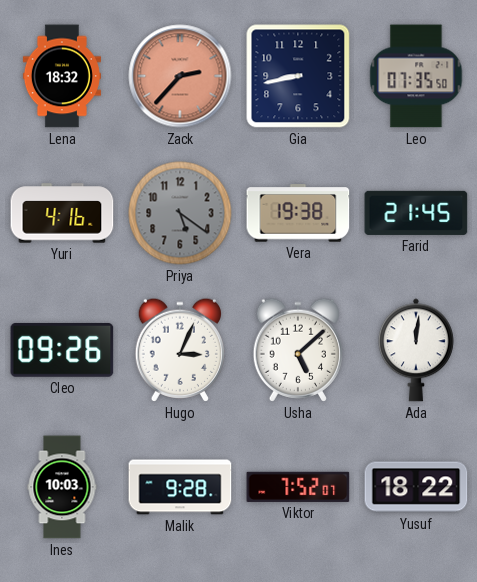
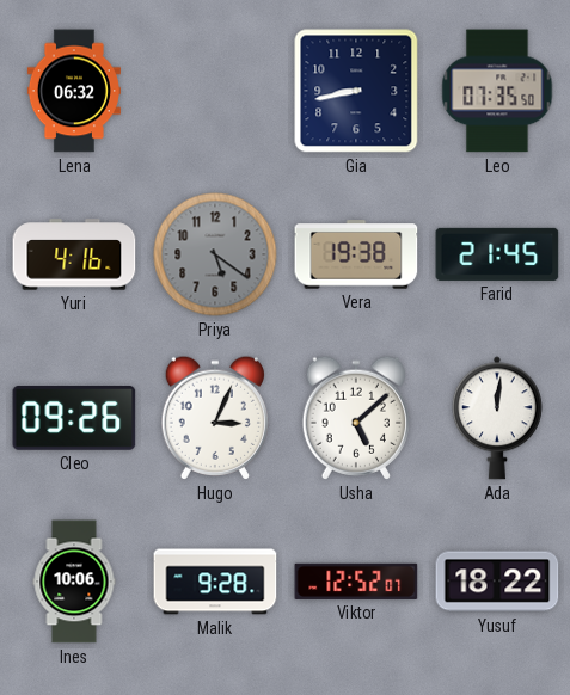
Lena: 18:32 -> 06:32
Zack: 2:37 -> none
Ines: 10:03 -> 10:06
Viktor: 7:52 -> 12:52
